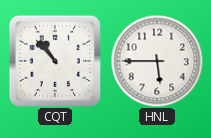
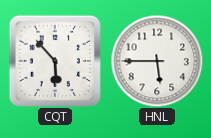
CQT: 10:53 -> 5:53
